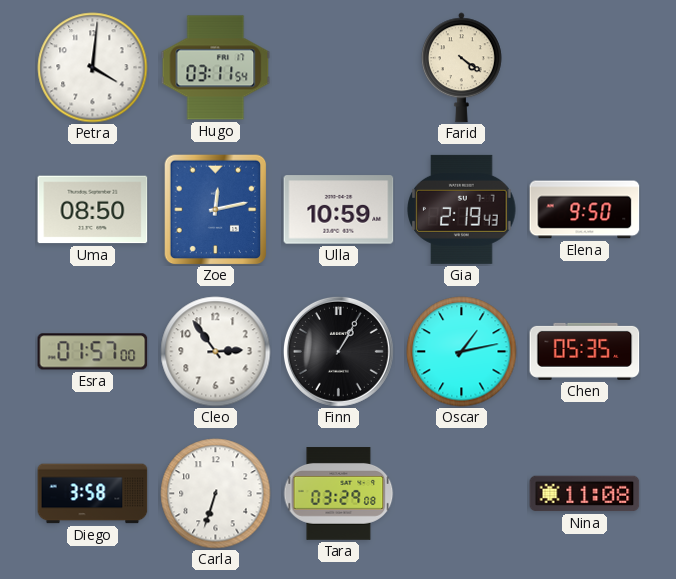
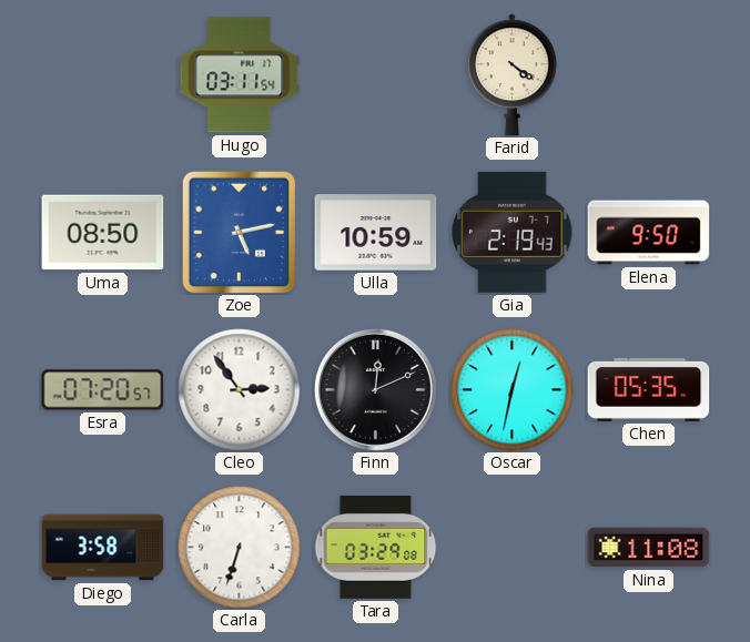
Petra: 4:01 -> none
Zoe: 12:13 -> 5:13
Esra: 01:57 -> 07:20
Finn: 1:05 -> 12:11
Oscar: 1:13 -> 12:32
